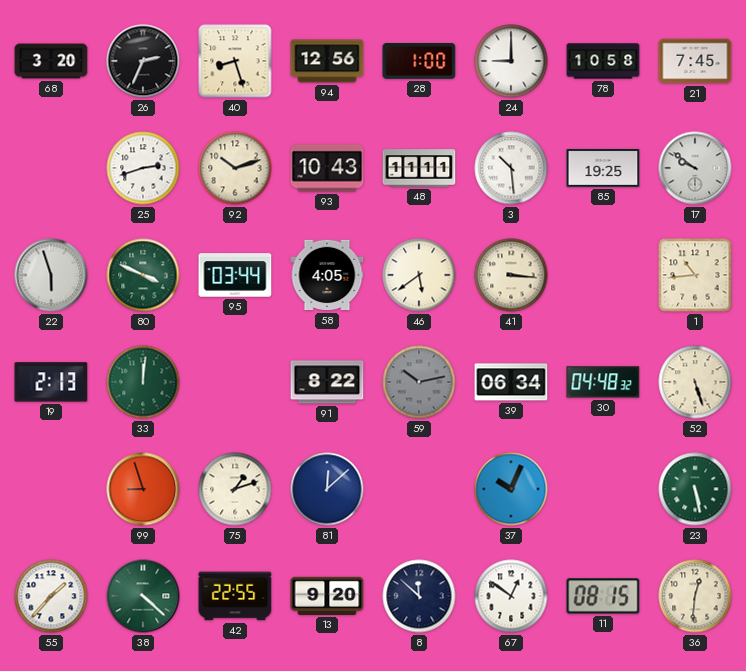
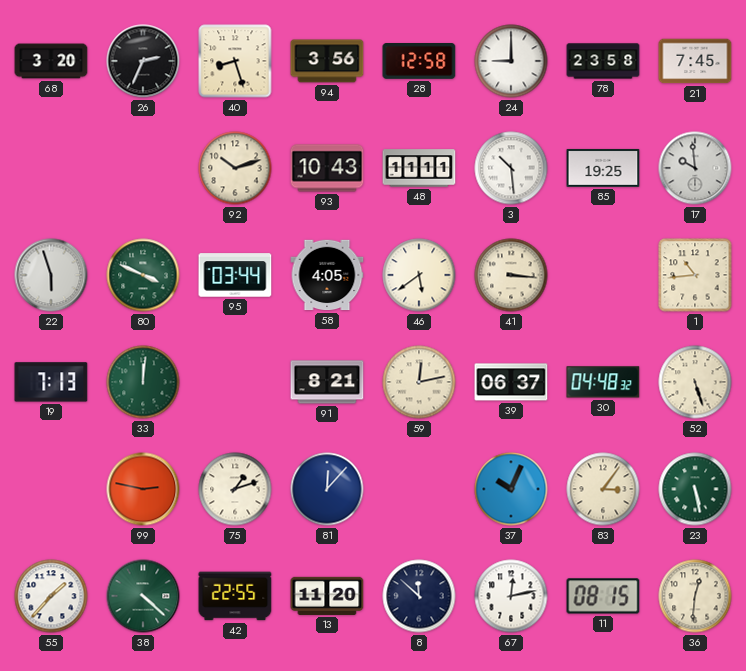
94: 12:56 -> 3:56
28: 1:00 -> 12:58
78: 10:58 -> 23:58
25: 2:42 -> none
17: 9:51 -> 9:59
19: 2:13 -> 7:13
91: 8:22 -> 8:21
59: 10:13 -> 12:13
59 dial: grey -> cream
39: 06:34 -> 06:37
99: 8:57 -> 2:47
81: 12:08 -> 12:07
83: none -> 3:06
13: 9:20 -> 11:20
67: 12:51 -> 12:13
